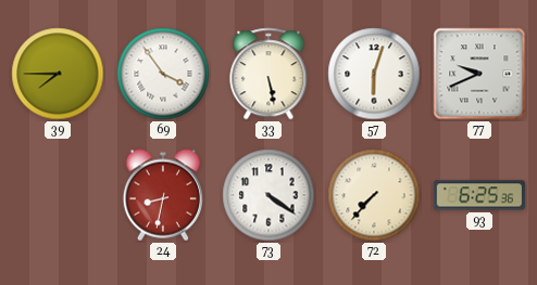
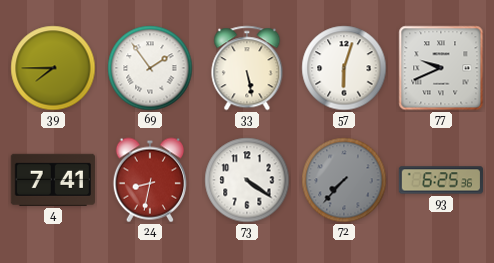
69: 3:54 -> 1:54
4: none -> 7:41
72 dial: cream -> grey
